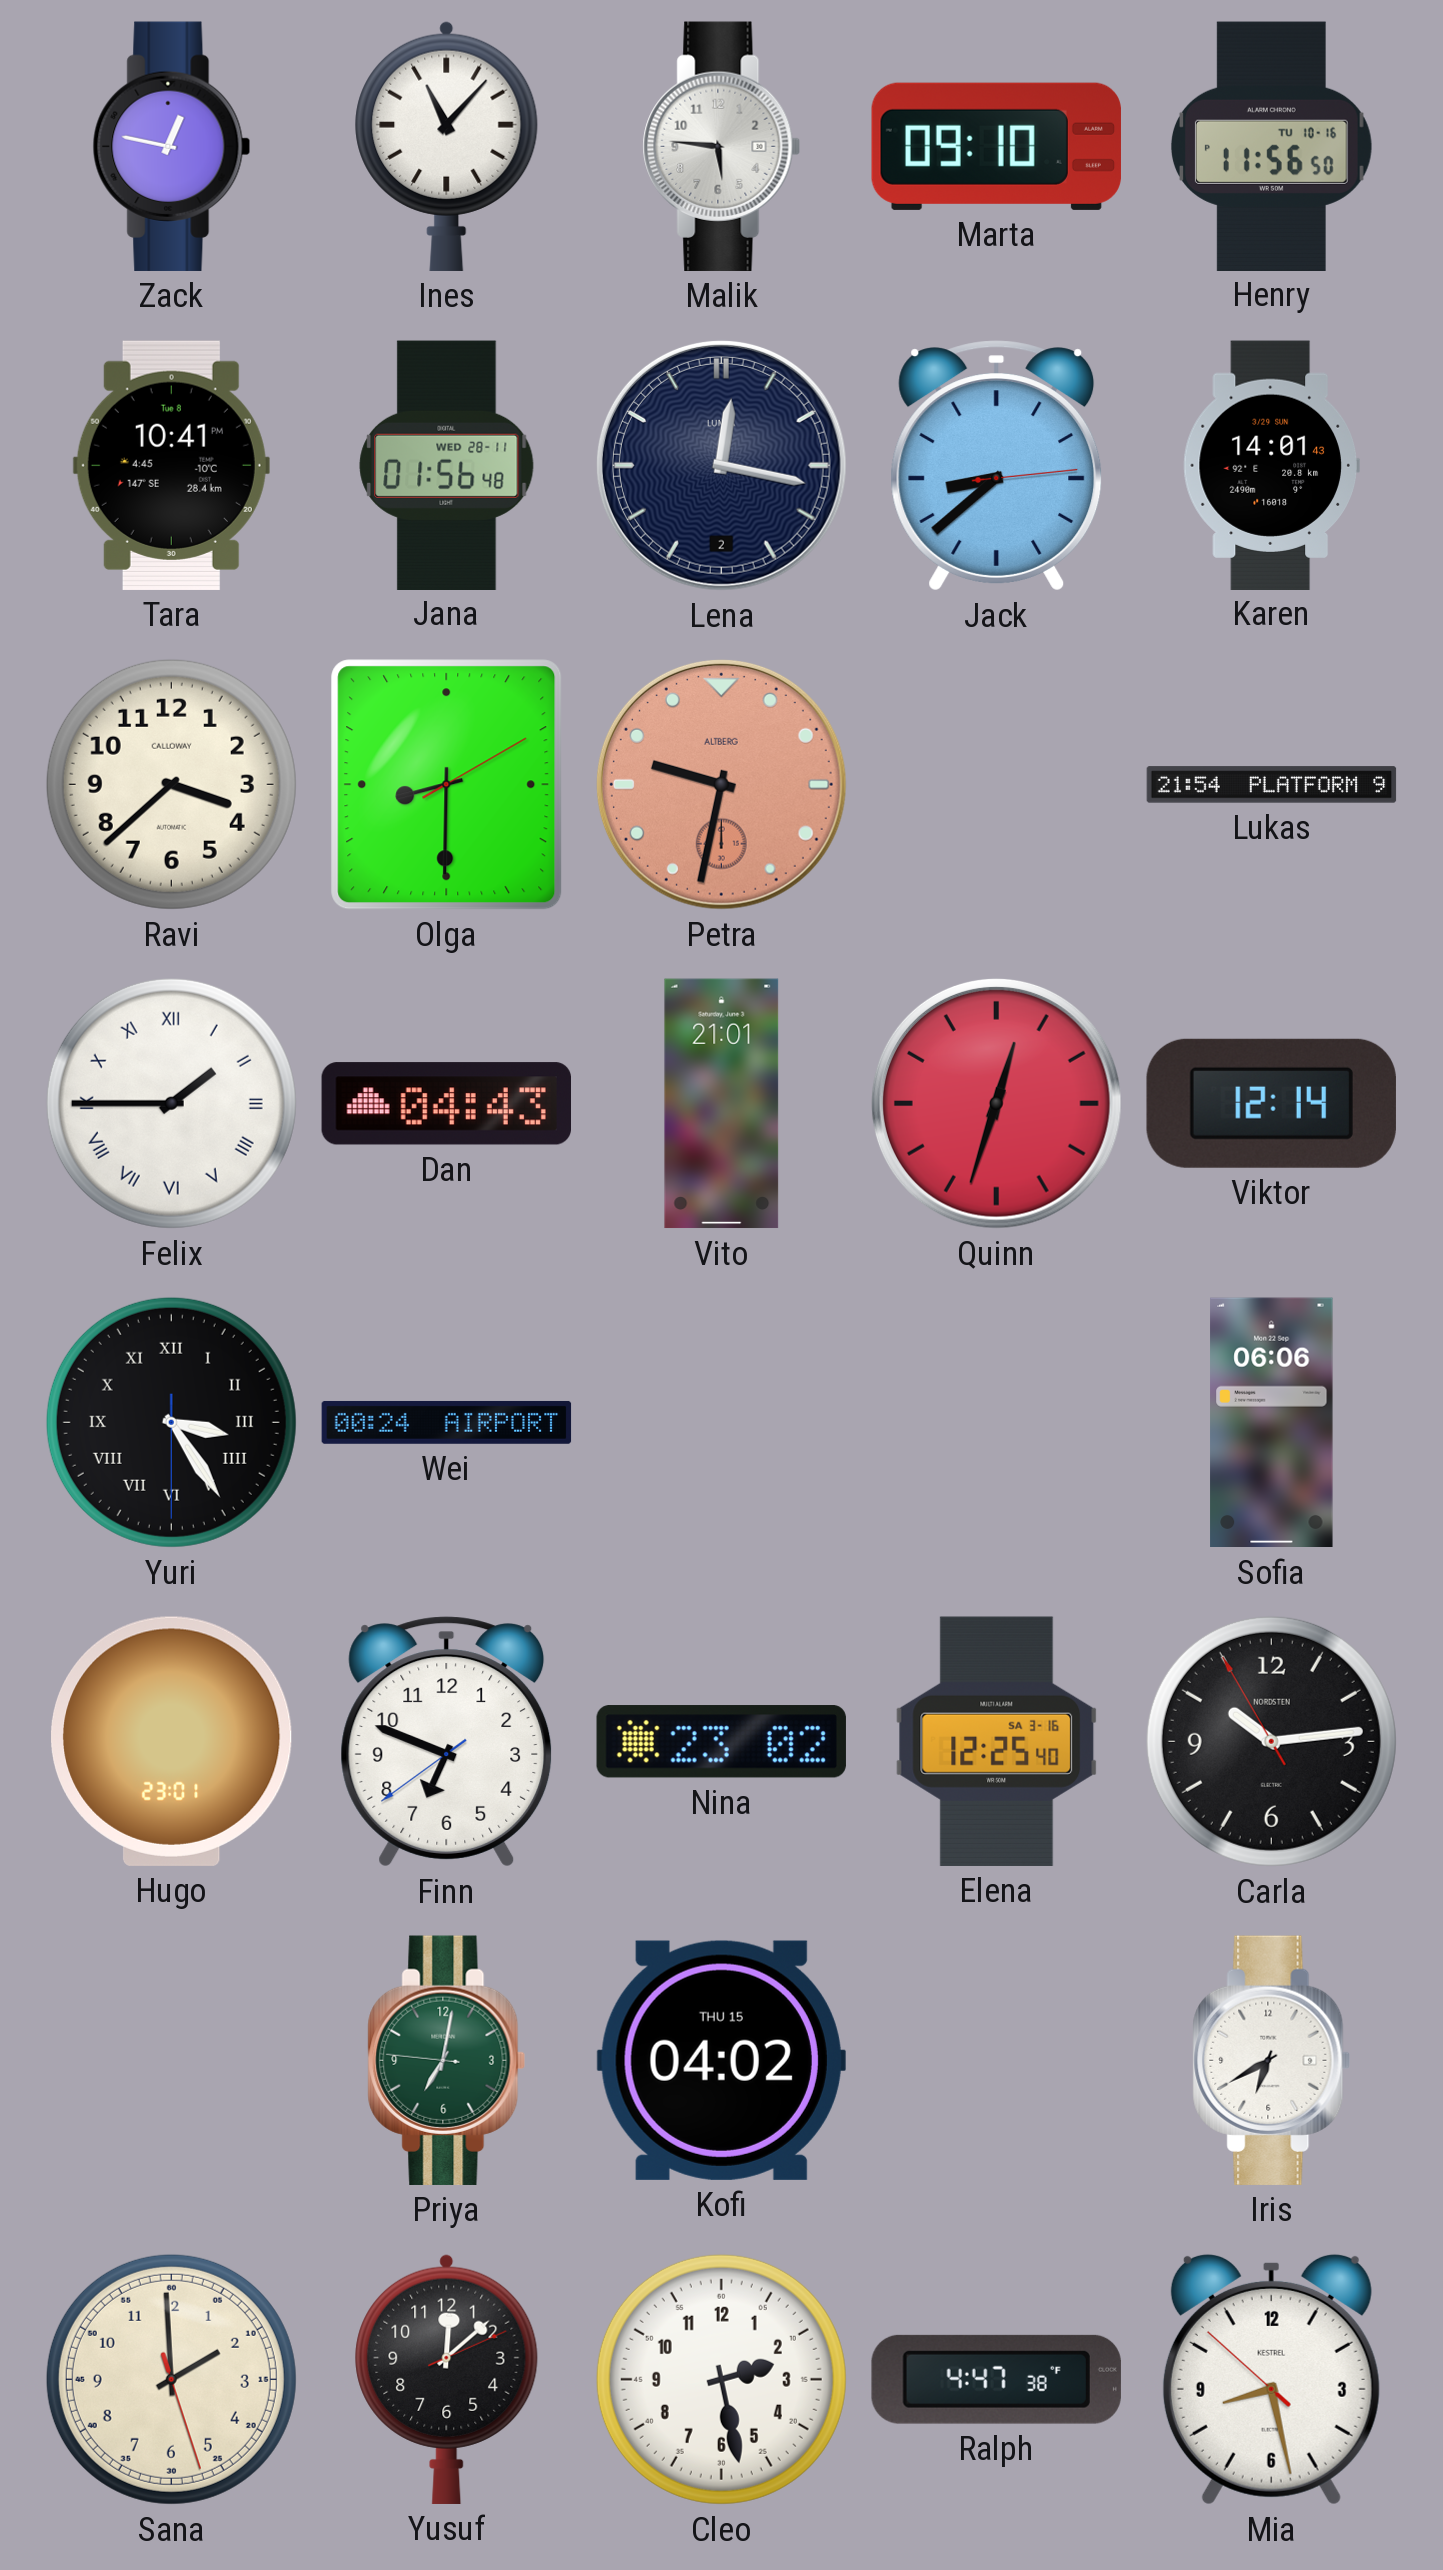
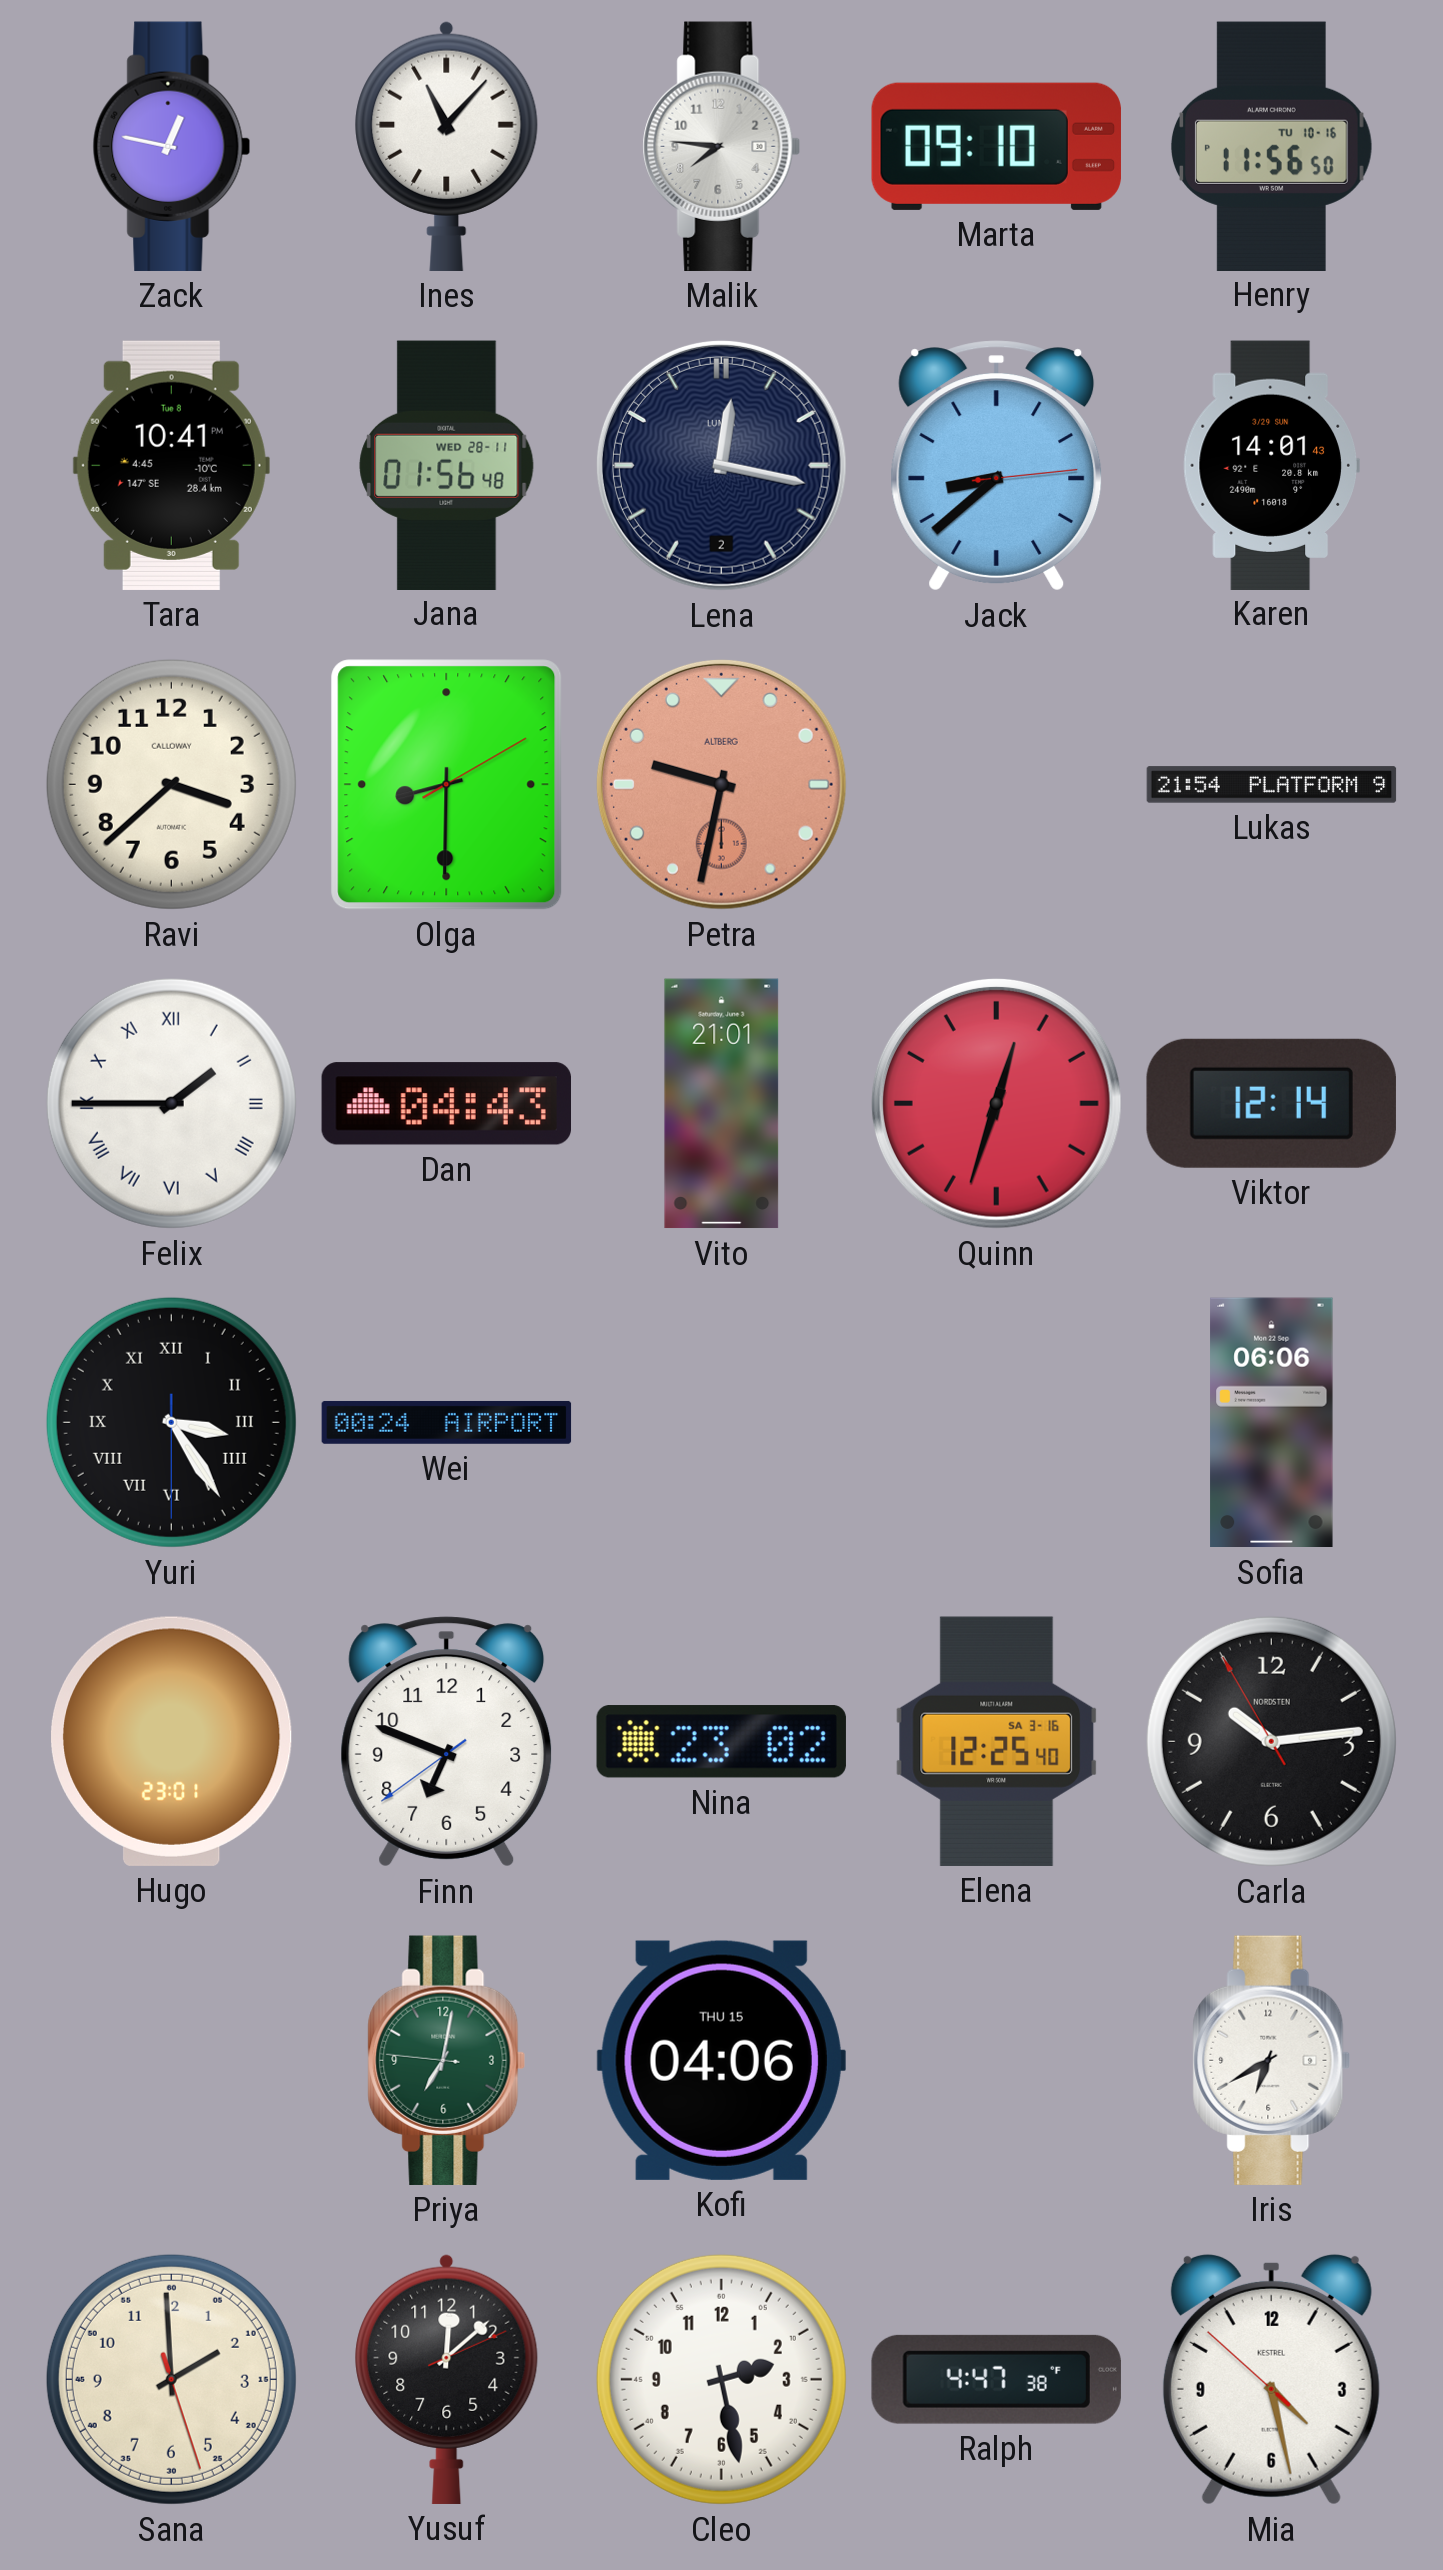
Malik: 5:46 -> 7:46
Kofi: 04:02 -> 04:06
Mia: 8:27 -> 4:27
